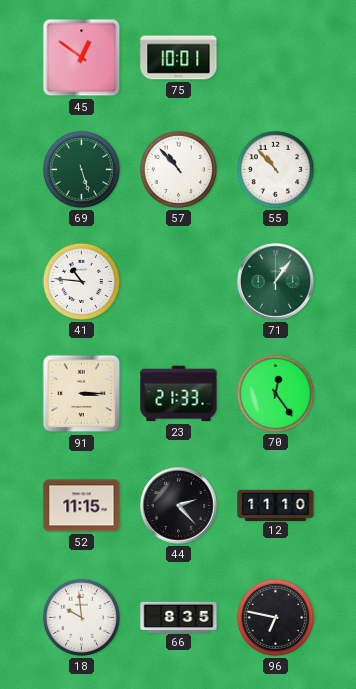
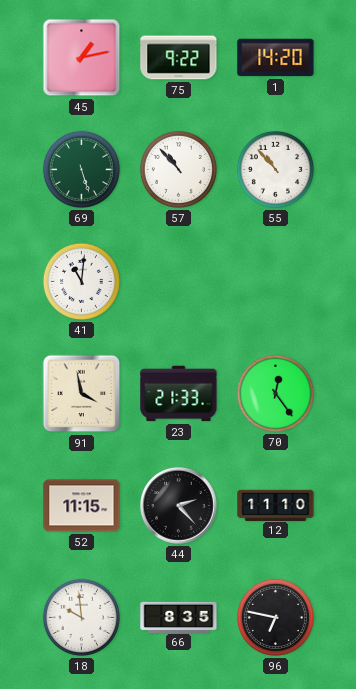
45: 12:51 -> 1:13
75: 10:01 -> 9:22
1: none -> 14:20
41: 10:46 -> 11:01
71: 1:06 -> none
91: 3:15 -> 3:58
